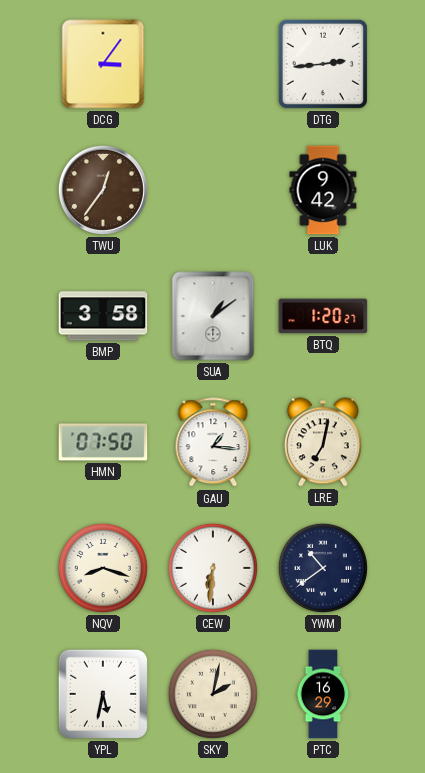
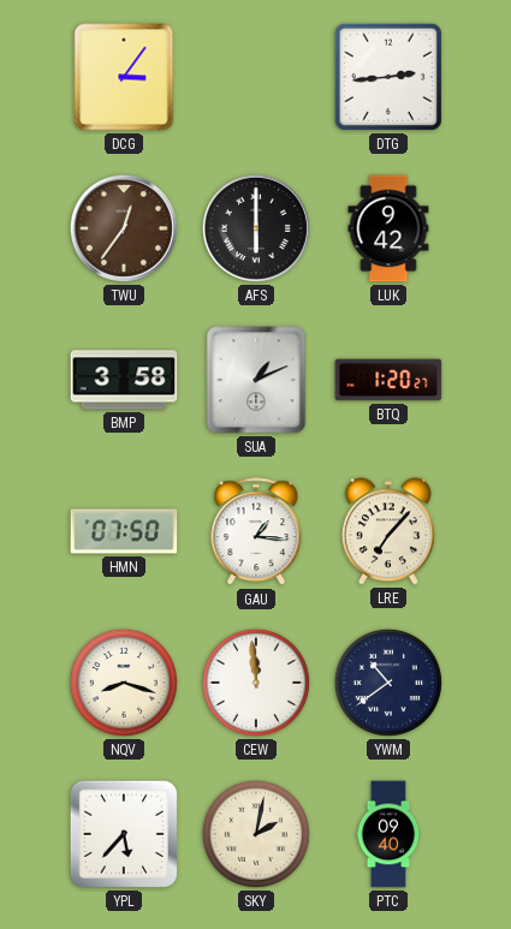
AFS: none -> 6:00
SUA: 1:09 -> 1:11
LRE: 7:02 -> 7:07
CEW: 6:31 -> 11:59
YPL: 5:32 -> 5:37
PTC: 16:29 -> 09:40
